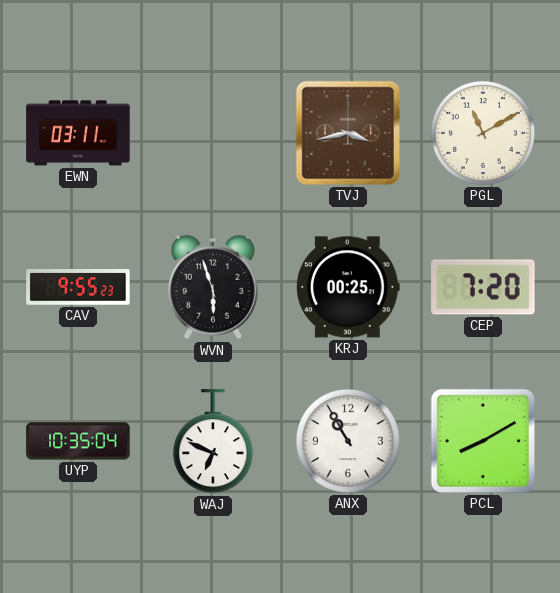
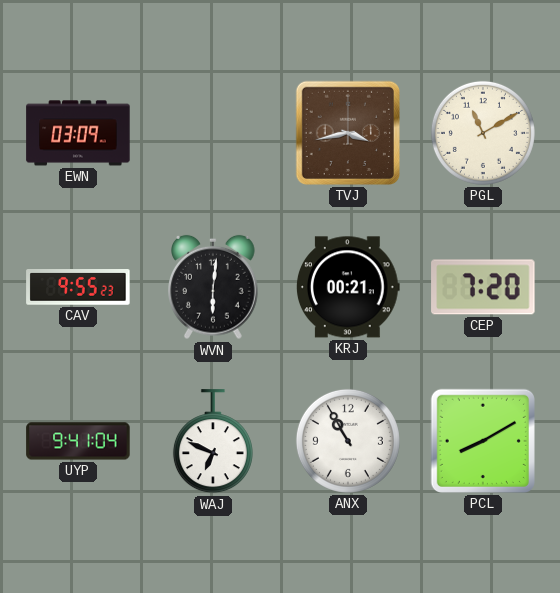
EWN: 03:11 -> 03:09
WVN: 5:57 -> 6:01
KRJ: 00:25 -> 00:21
UYP: 10:35 -> 9:41
